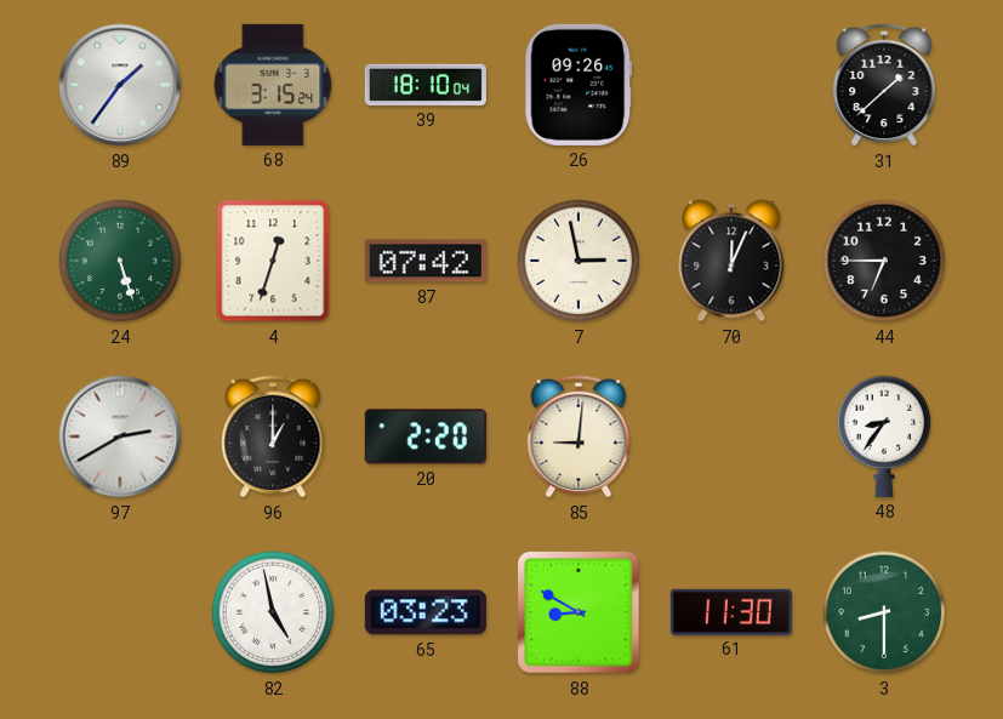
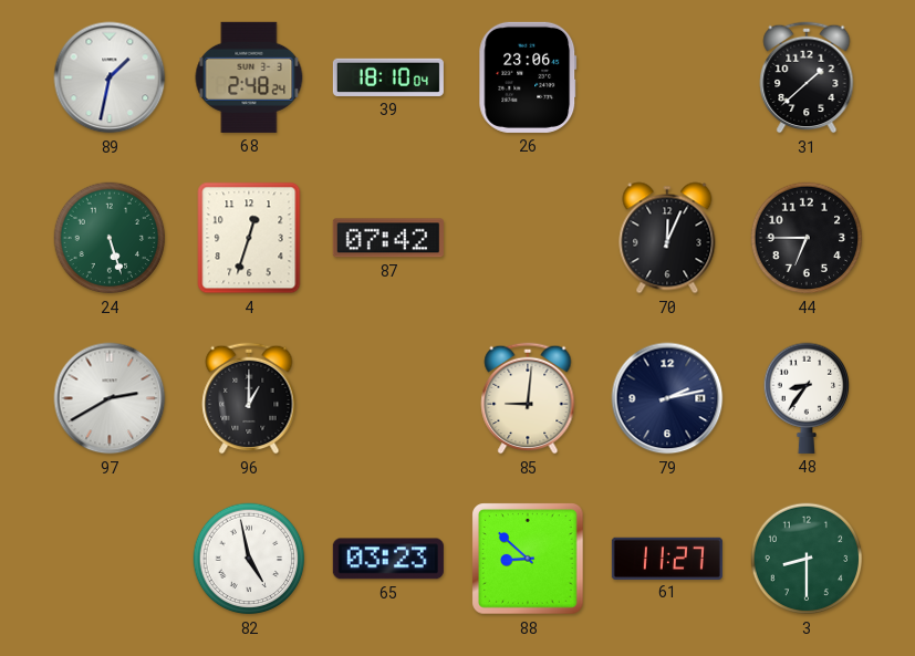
89: 1:36 -> 1:32
68: 3:15 -> 2:48
26: 09:26 -> 23:06
7: 2:58 -> none
20: 2:20 -> none
79: none -> 2:13
88: 8:50 -> 8:52
61: 11:30 -> 11:27
